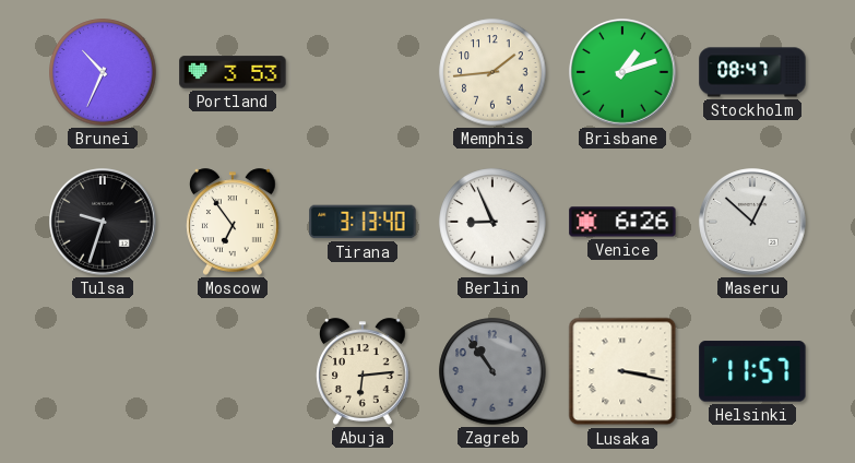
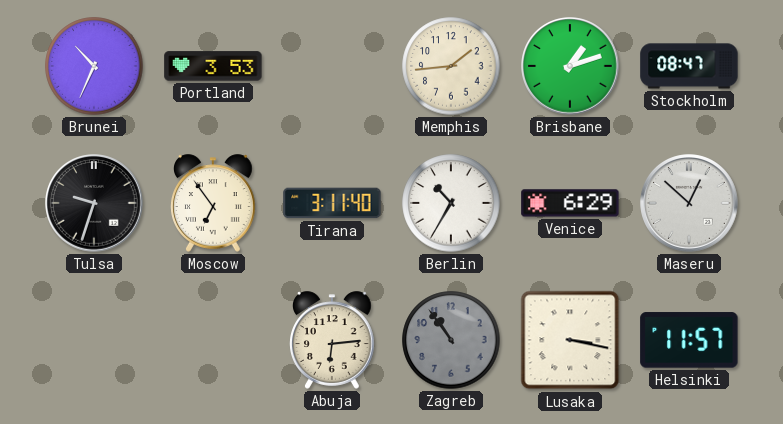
Tirana: 3:13 -> 3:11
Berlin: 8:56 -> 10:35
Venice: 6:26 -> 6:29
